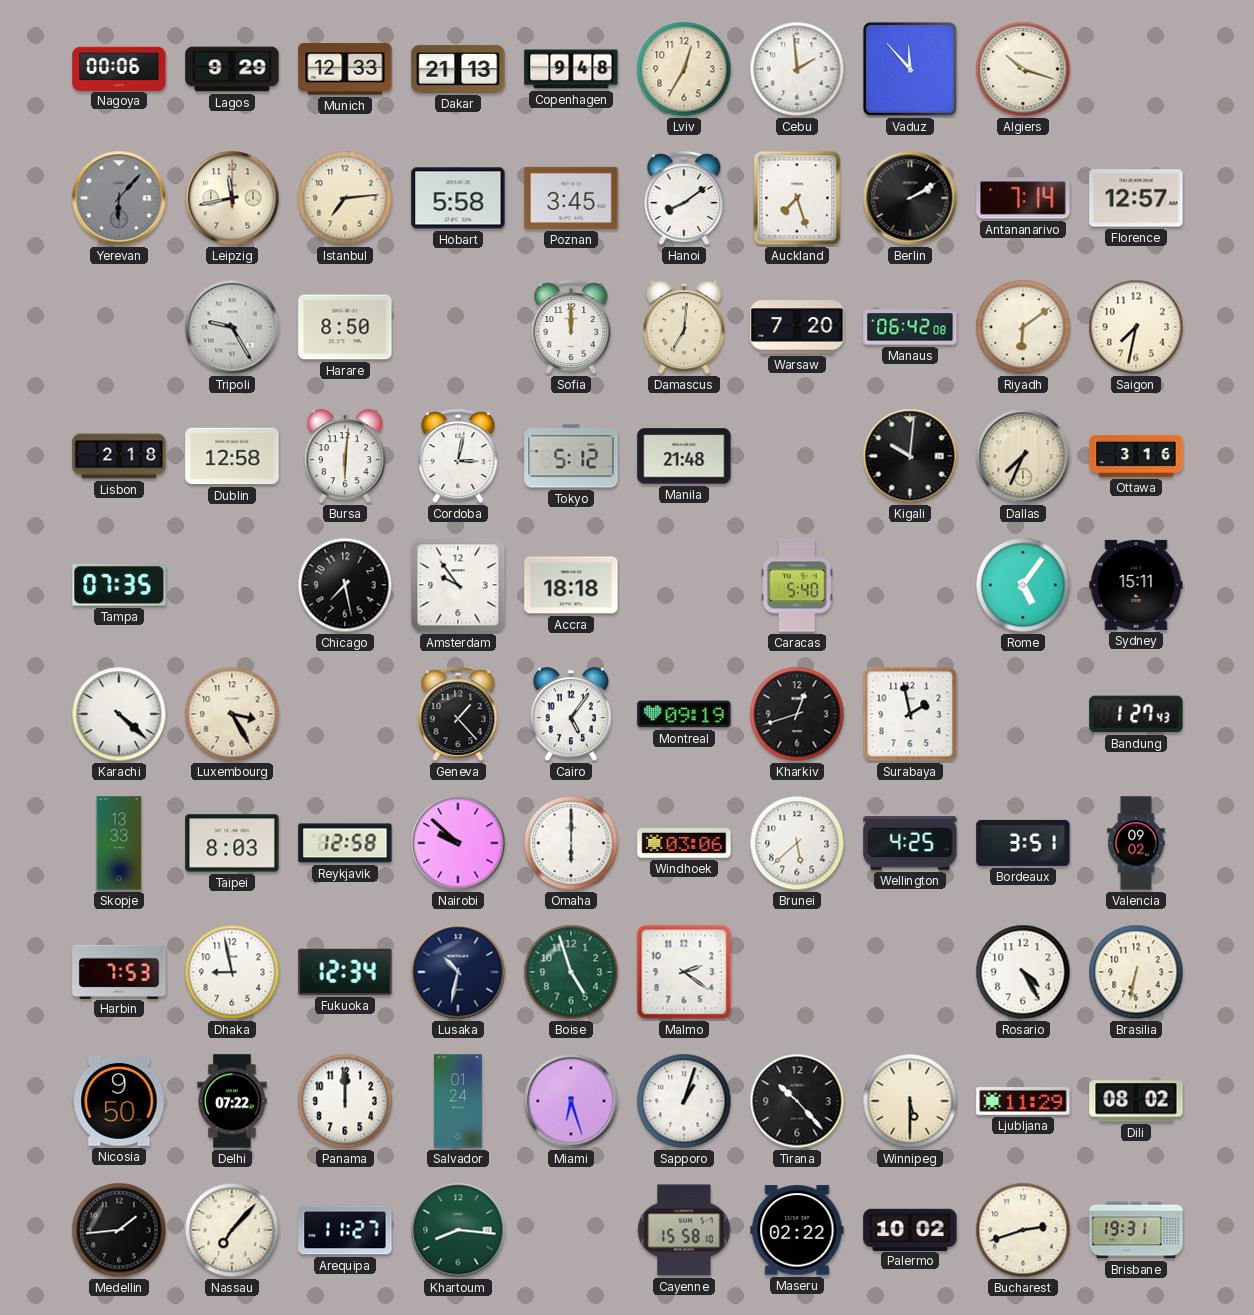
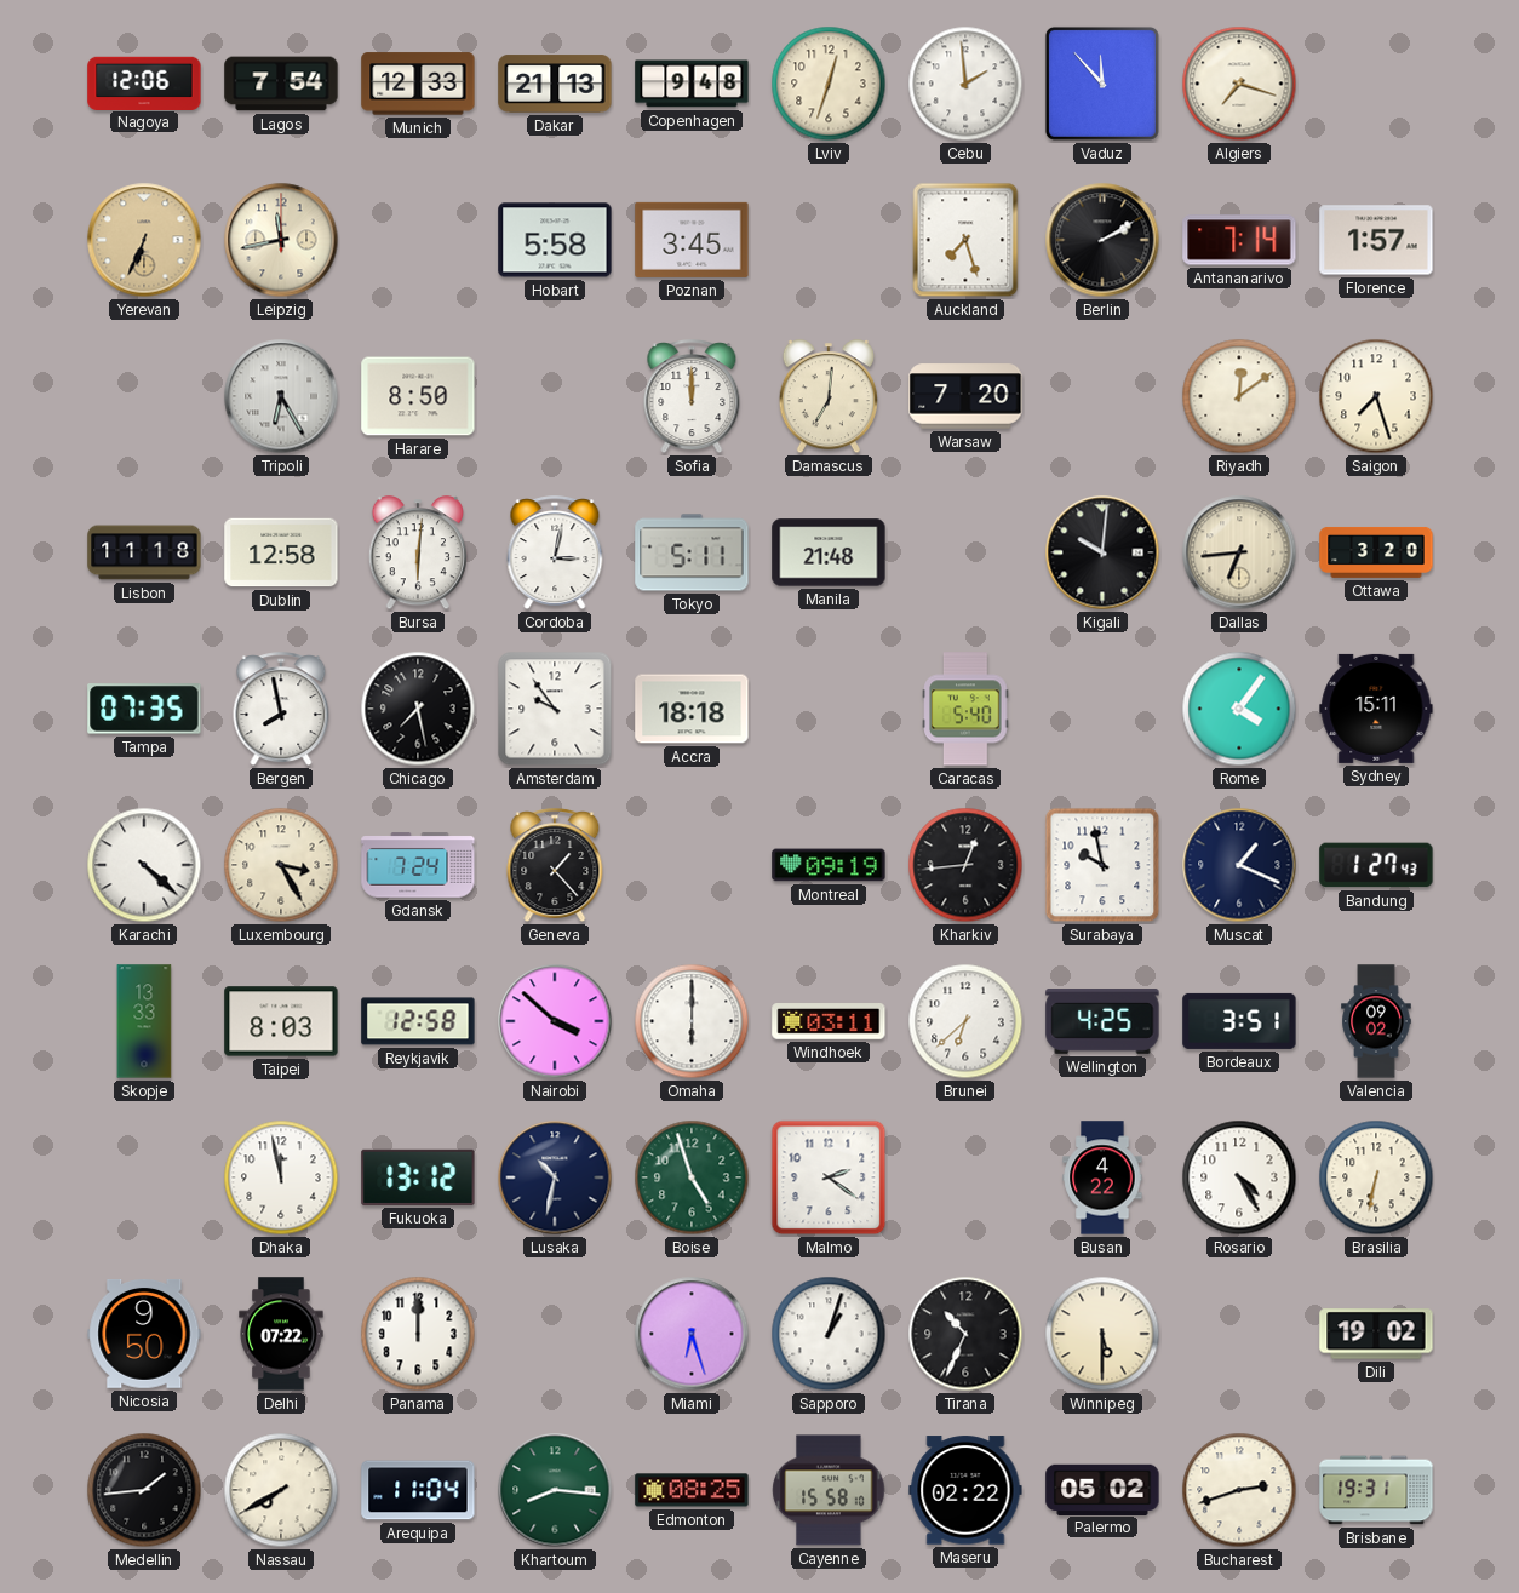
Nagoya: 00:06 -> 12:06
Lagos: 9:29 -> 7:54
Lviv: 12:35 -> 12:33
Algiers: 10:18 -> 7:18
Yerevan: 6:07 -> 6:34
Yerevan dial: grey -> champagne
Istanbul: 7:14 -> none
Hanoi: 8:09 -> none
Florence: 12:57 -> 1:57
Tripoli: 9:25 -> 6:25
Manaus: 06:42 -> none
Riyadh: 6:09 -> 12:09
Saigon: 7:32 -> 7:27
Lisbon: 2:18 -> 11:18
Tokyo: 5:12 -> 5:11
Dallas: 7:34 -> 6:44
Ottawa: 3:16 -> 3:20
Bergen: none -> 7:58
Rome: 5:06 -> 4:06
Gdansk: none -> 7:24
Cairo: 5:06 -> none
Kharkiv: 12:42 -> 12:44
Surabaya: 1:58 -> 9:58
Muscat: none -> 1:19
Nairobi: 9:52 -> 3:52
Windhoek: 03:06 -> 03:11
Brunei: 5:38 -> 6:38
Harbin: 7:53 -> none
Dhaka: 8:58 -> 11:58
Fukuoka: 12:34 -> 13:12
Busan: none -> 4:22
Salvador: 01:24 -> none
Tirana: 10:23 -> 10:34
Ljubljana: 11:29 -> none
Dili: 08:02 -> 19:02
Nassau: 7:07 -> 7:40
Arequipa: 11:27 -> 11:04
Edmonton: none -> 08:25
Palermo: 10:02 -> 05:02
